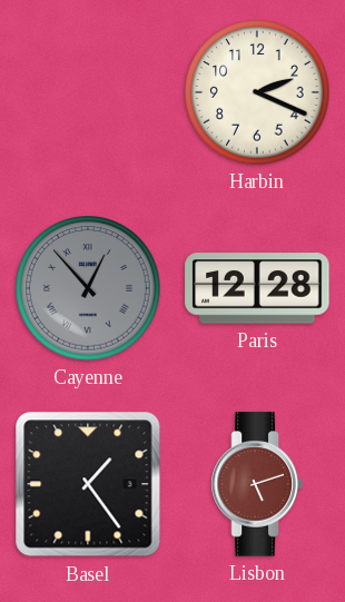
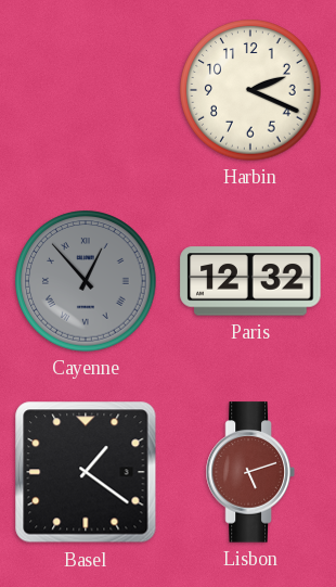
Paris: 12:28 -> 12:32
Basel: 1:24 -> 1:21
